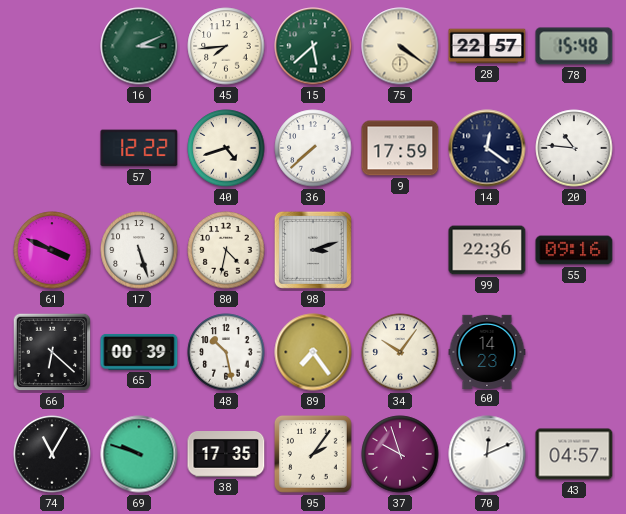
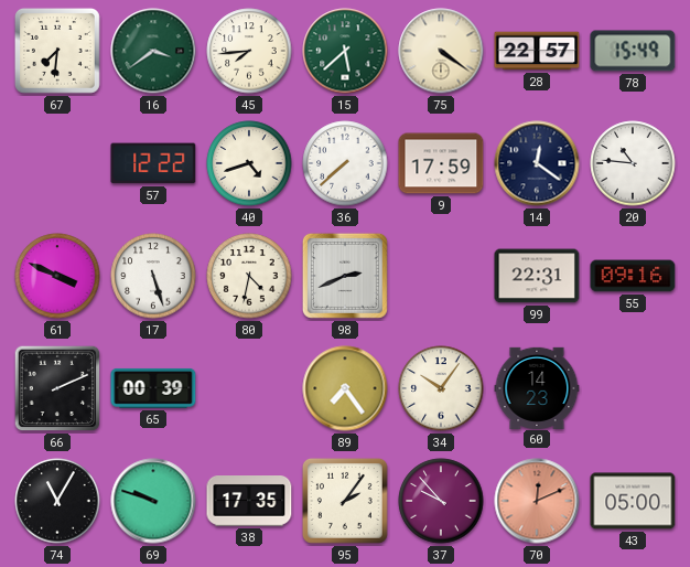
67: none -> 7:31
16: 3:11 -> 3:39
78: 15:48 -> 15:49
98: 3:12 -> 2:41
99: 22:36 -> 22:31
66: 6:22 -> 2:11
48: 10:28 -> none
37: 9:57 -> 9:53
70 dial: white -> salmon
43: 04:57 -> 05:00
